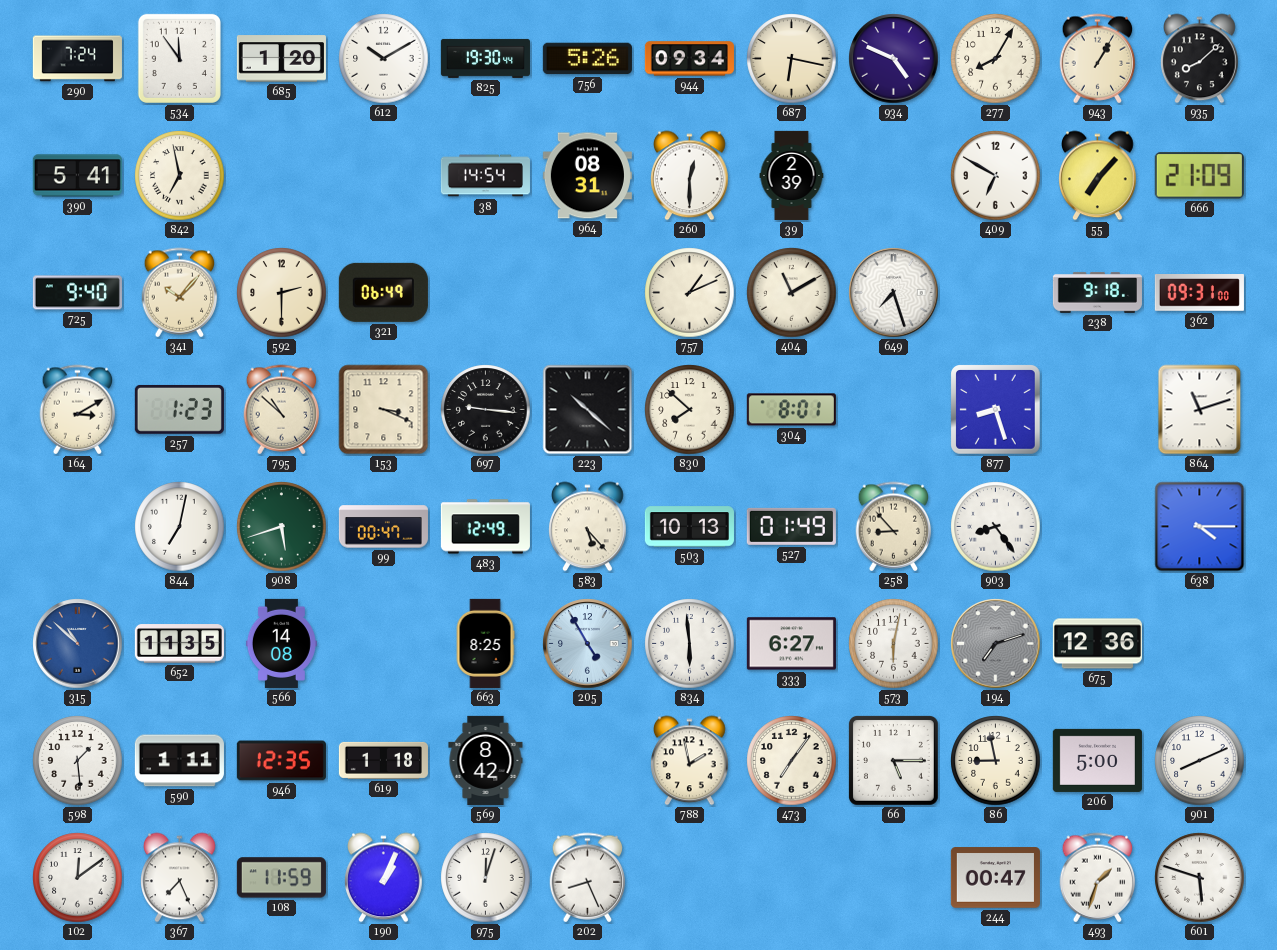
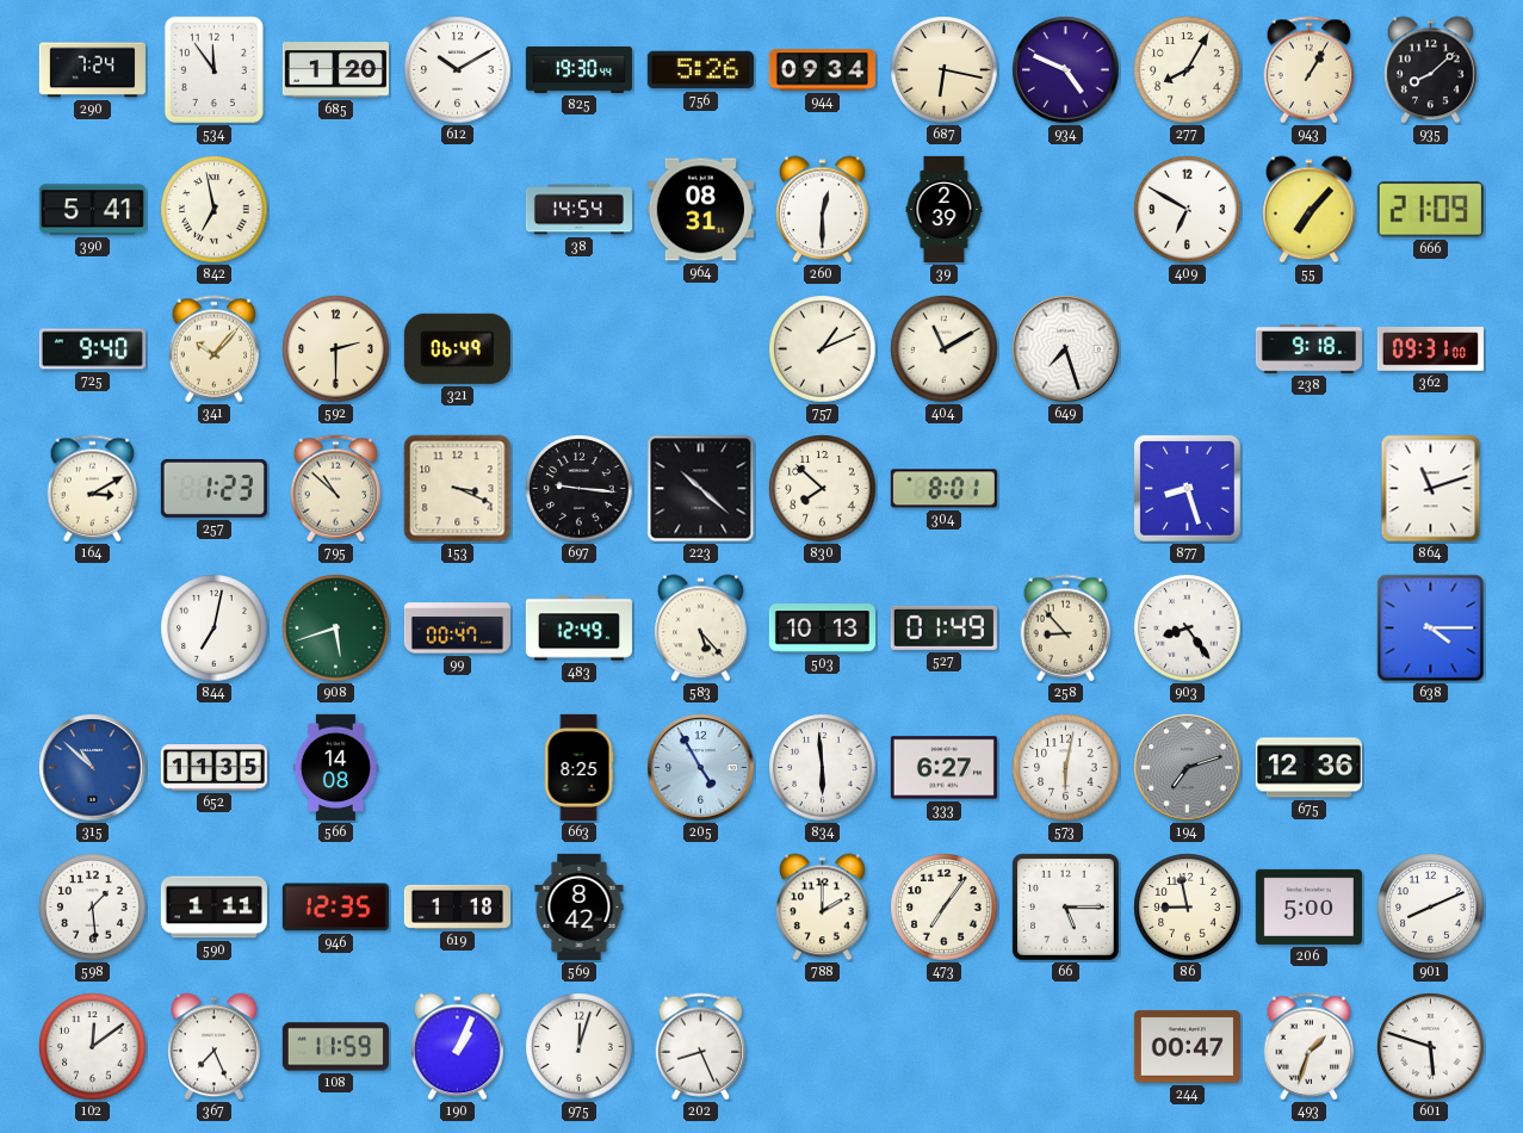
788: 1:58 -> 2:00
